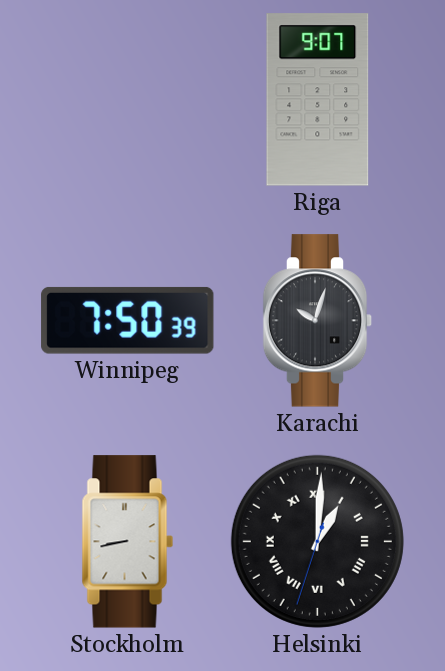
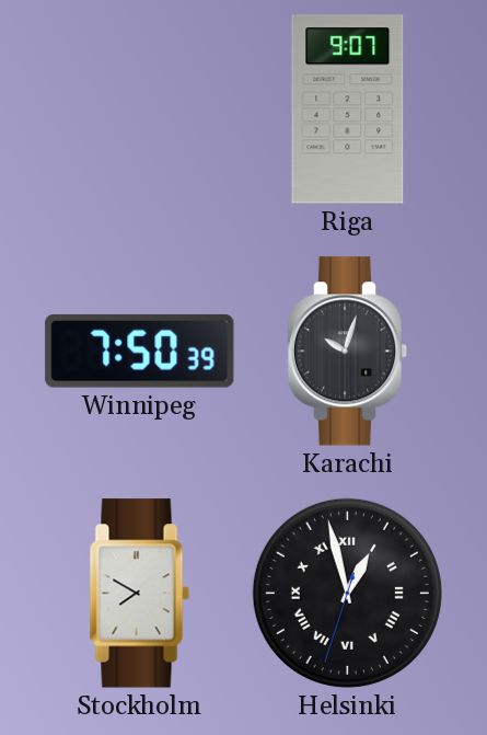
Stockholm: 8:43 -> 7:50
Helsinki: 1:00 -> 12:57
